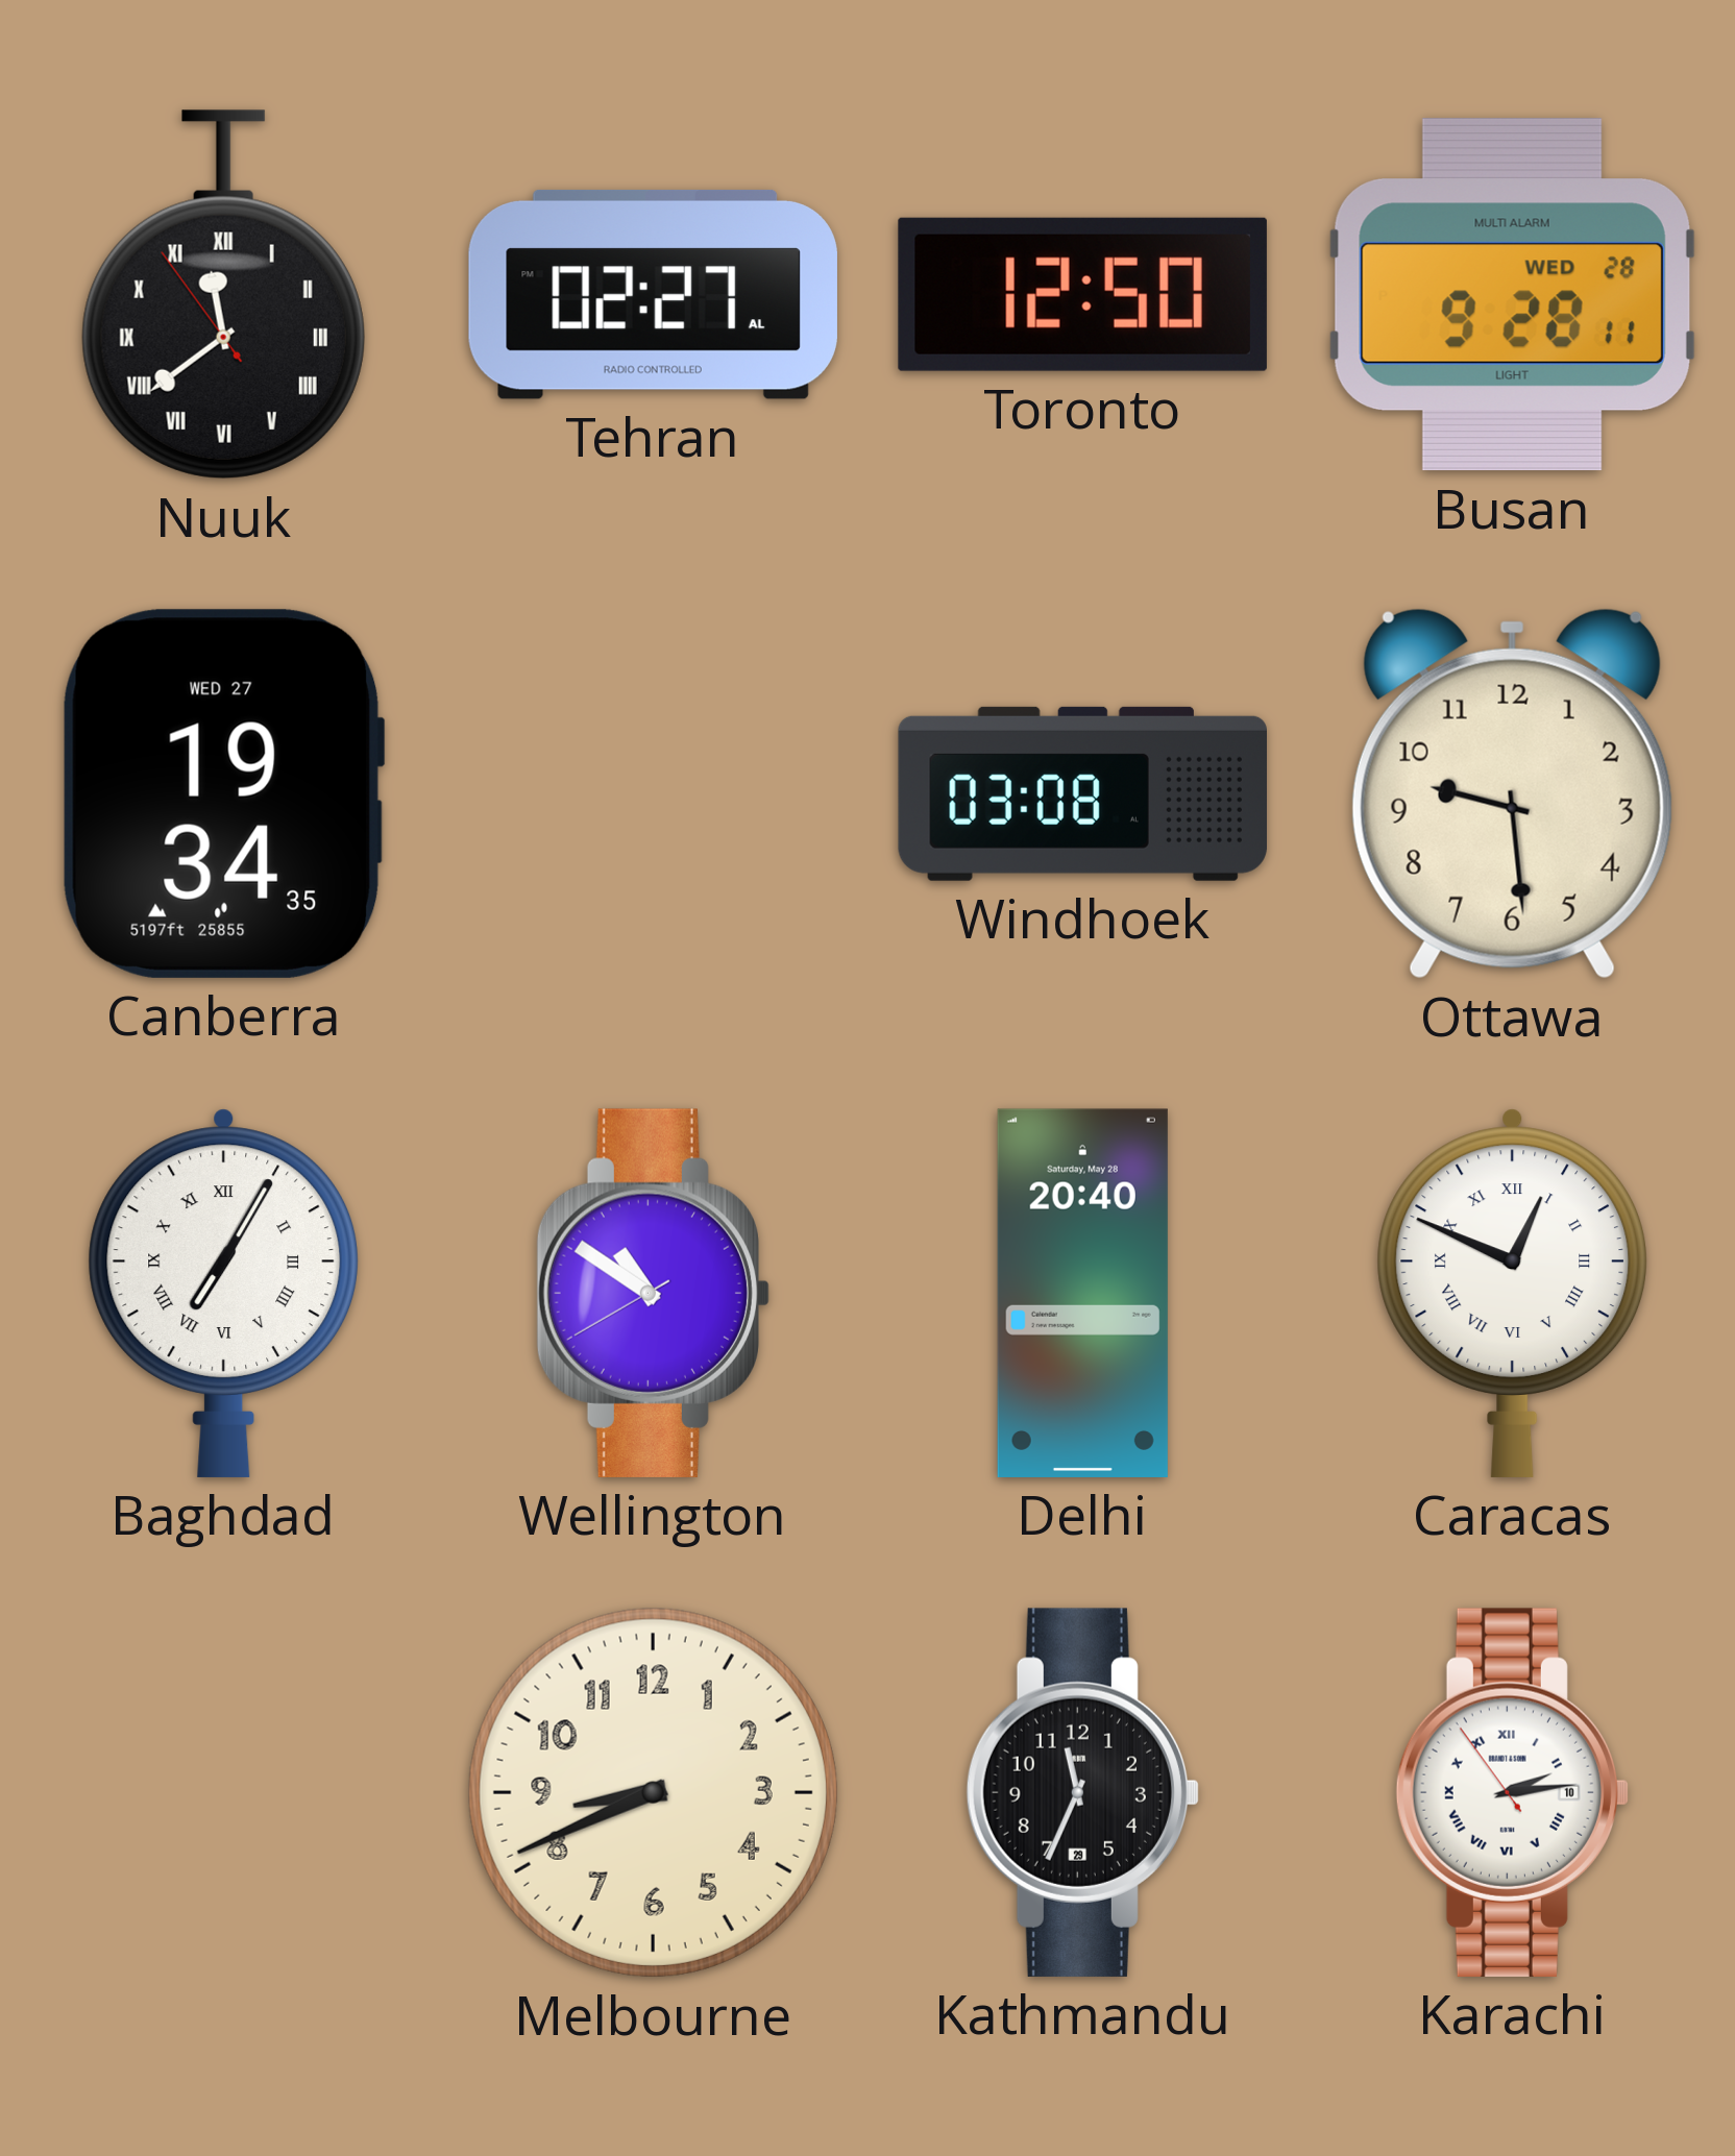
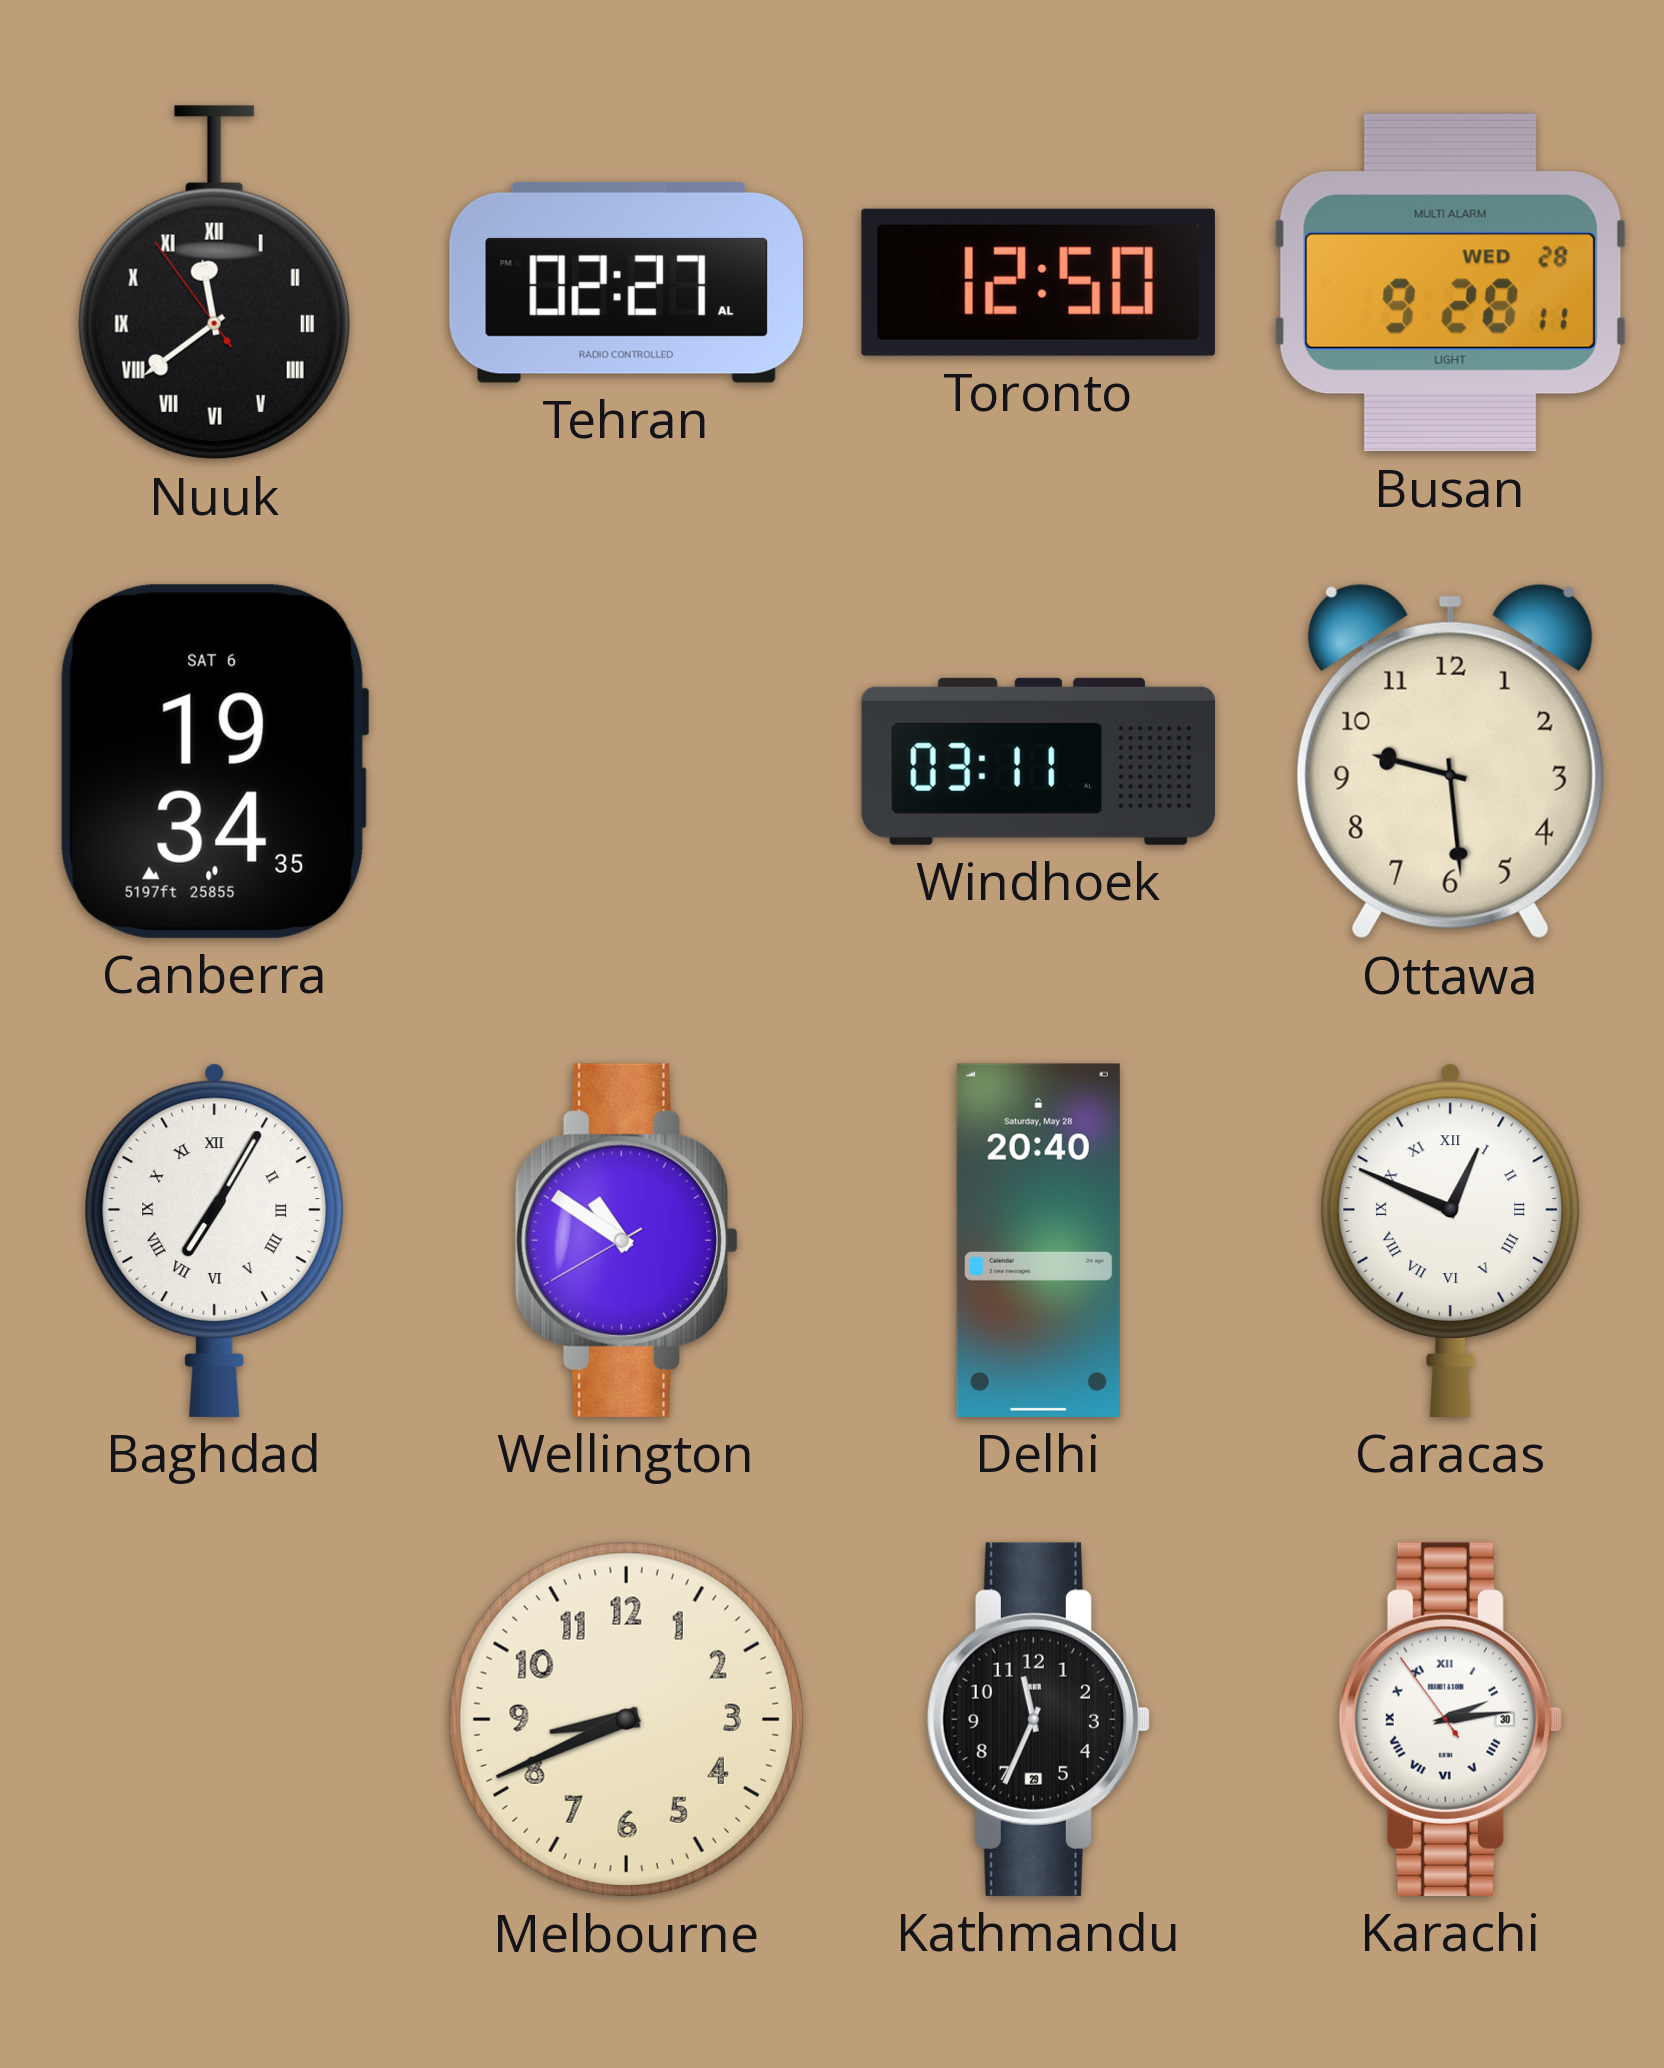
Canberra date: WED 27 -> SAT 6
Windhoek: 03:08 -> 03:11
Karachi date: 10 -> 30
